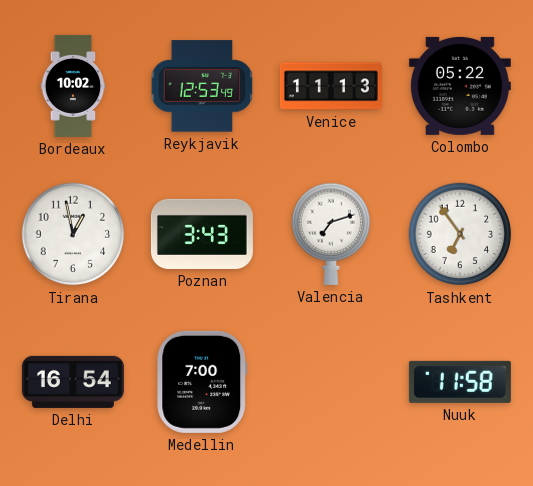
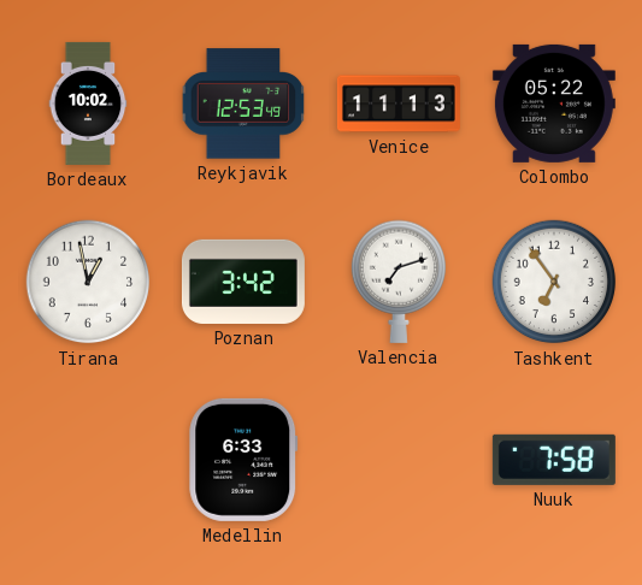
Poznan: 3:43 -> 3:42
Delhi: 16:54 -> none
Medellin: 7:00 -> 6:33
Nuuk: 11:58 -> 7:58
